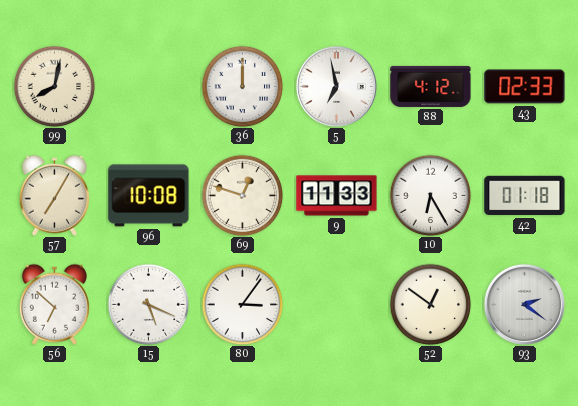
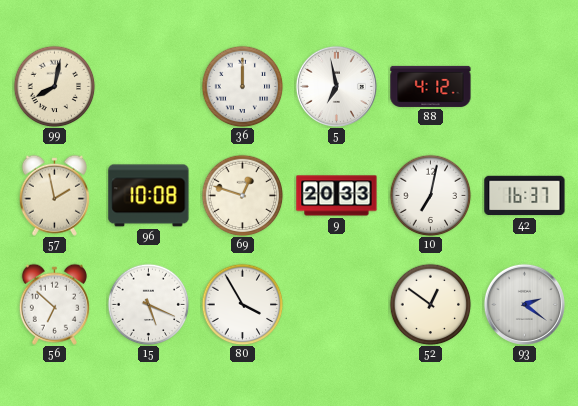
43: 02:33 -> none
57: 7:05 -> 1:58
9: 11:33 -> 20:33
10: 6:25 -> 7:02
42: 01:18 -> 16:37
80: 3:06 -> 3:55
